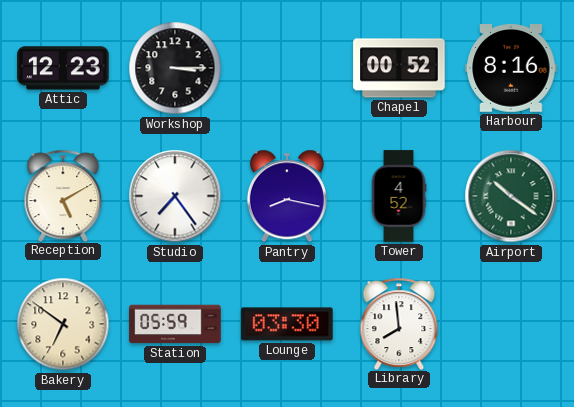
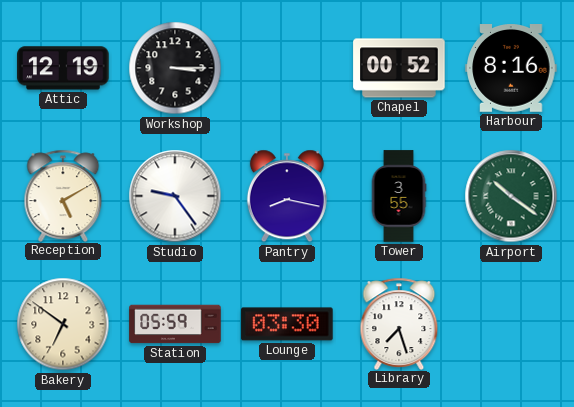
Attic: 12:23 -> 12:19
Studio: 7:24 -> 9:24
Tower: 4:52 -> 3:55
Library: 7:59 -> 7:27
